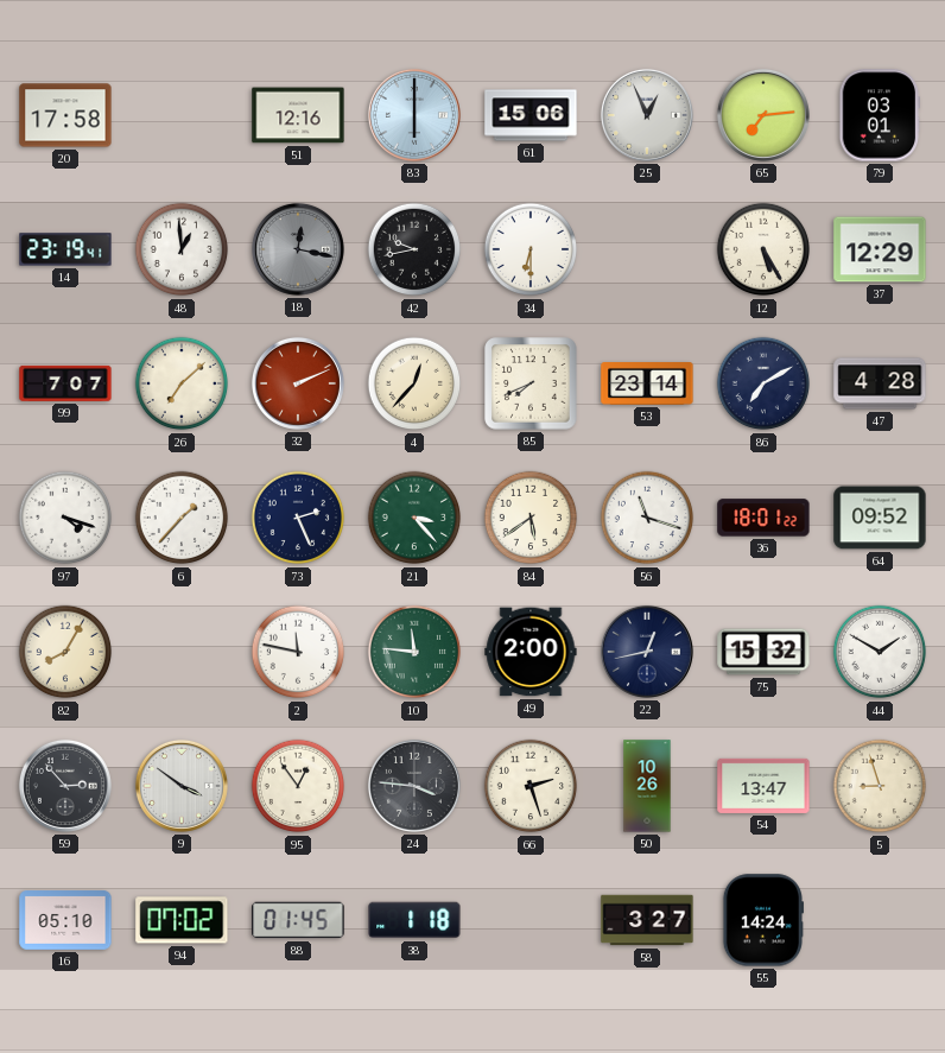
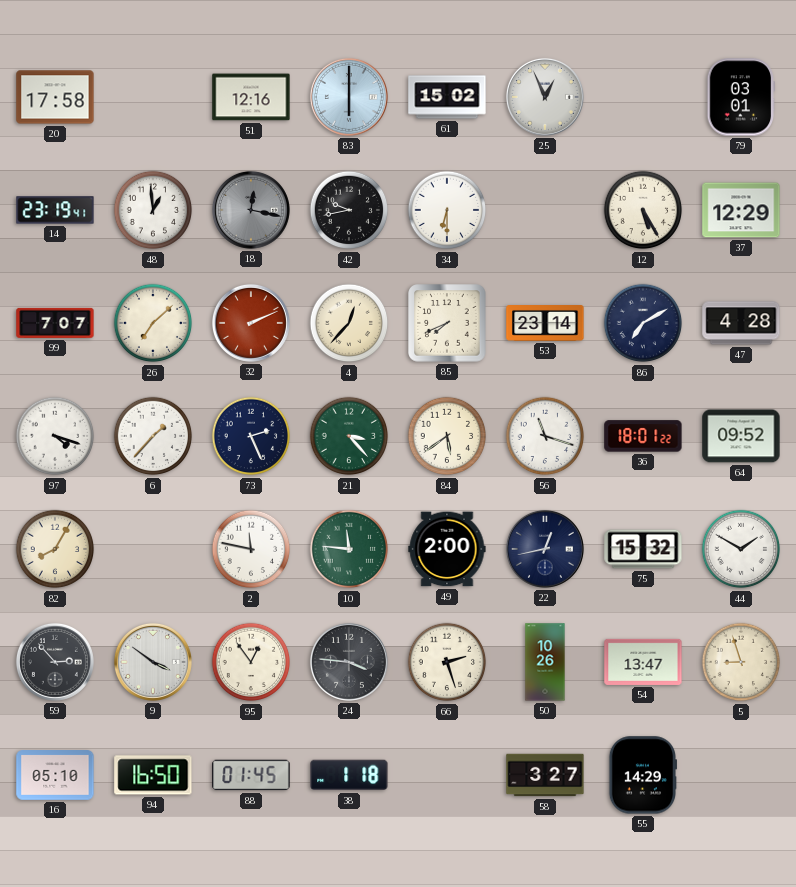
61: 15:06 -> 15:02
65: 7:14 -> none
94: 07:02 -> 16:50
55: 14:24 -> 14:29
